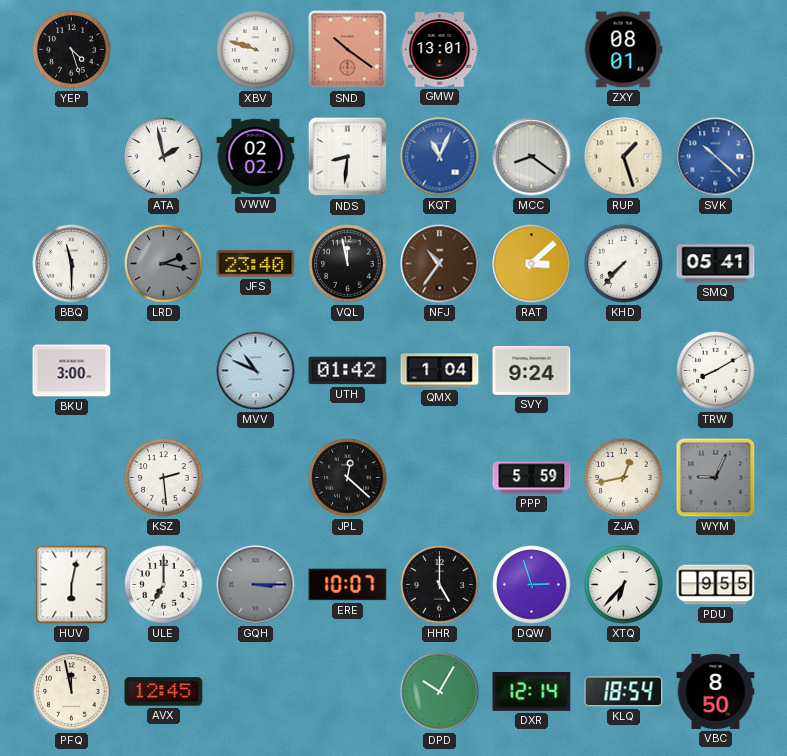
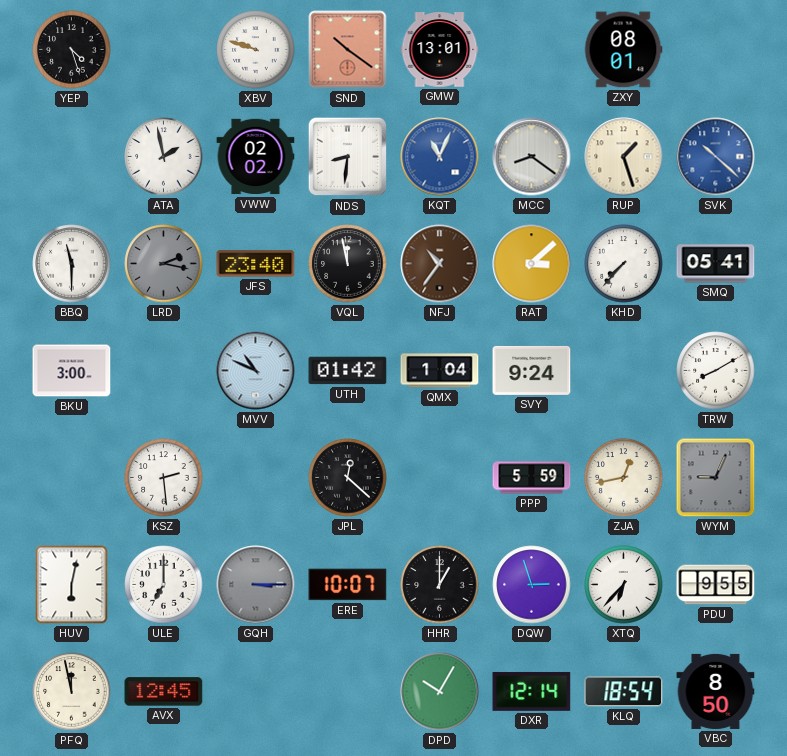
HHR: 5:00 -> 1:00
